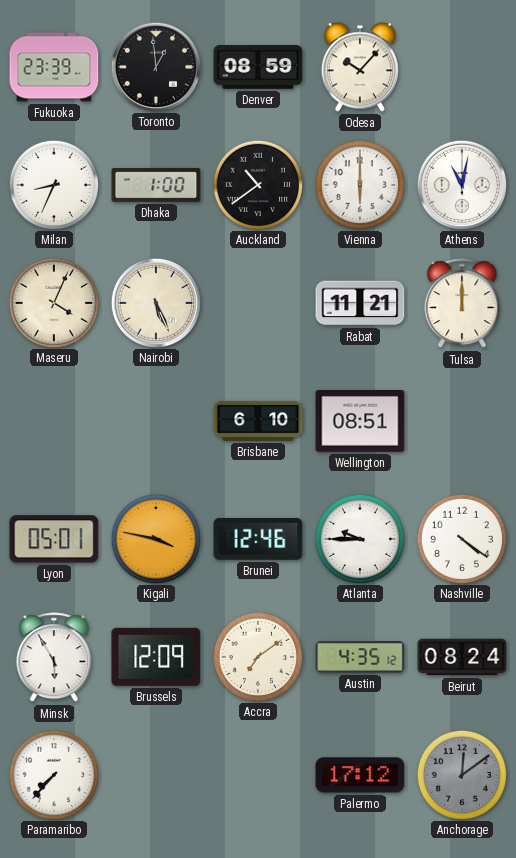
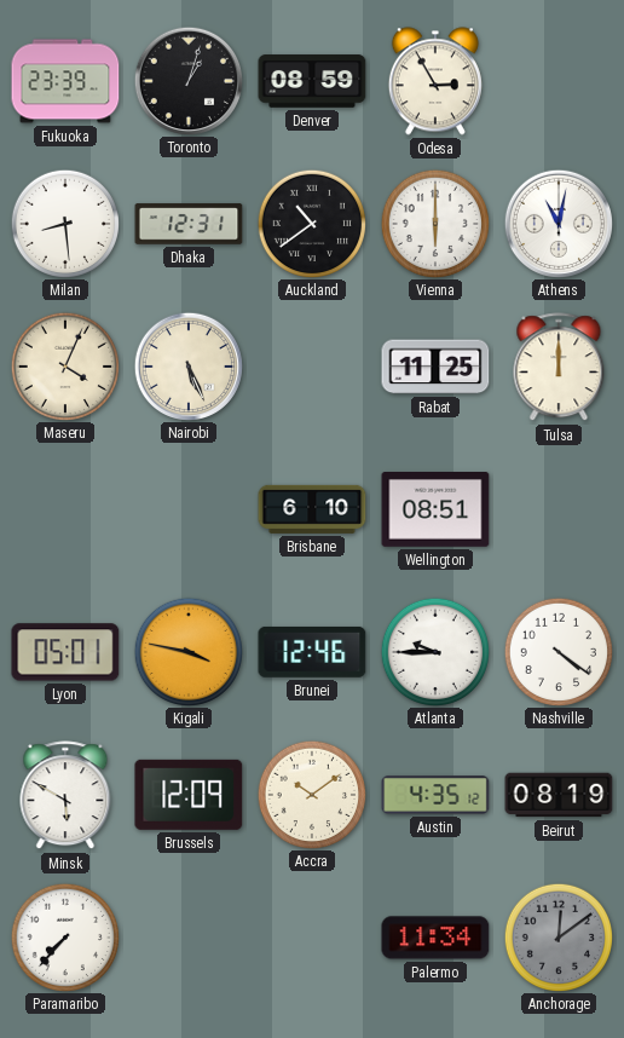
Toronto: 12:59 -> 1:03
Odesa: 10:07 -> 2:55
Milan: 8:34 -> 8:29
Dhaka: 1:00 -> 12:31
Rabat: 11:21 -> 11:25
Minsk: 5:55 -> 5:50
Accra: 7:09 -> 10:09
Beirut: 08:24 -> 08:19
Palermo: 17:12 -> 11:34
